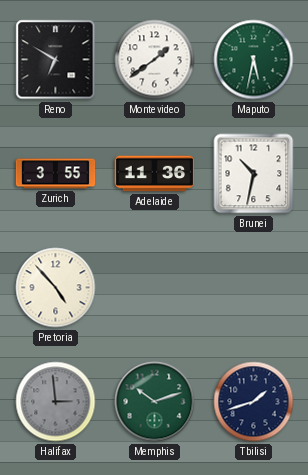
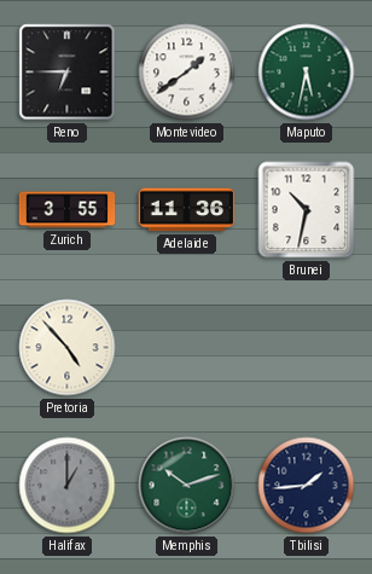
Reno: 6:50 -> 6:45
Halifax: 2:59 -> 1:00
Tbilisi: 1:42 -> 1:44
